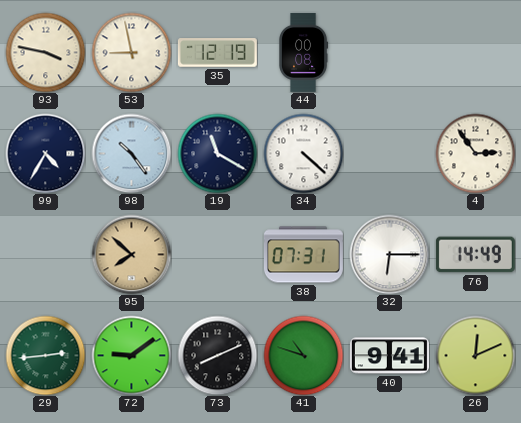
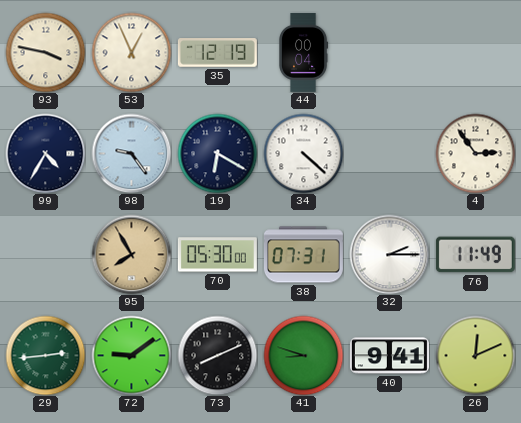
53: 8:58 -> 12:56
44: 00:08 -> 00:04
98: 10:24 -> 9:24
19: 11:20 -> 6:20
95: 7:52 -> 7:55
70: none -> 05:30
32: 6:15 -> 2:15
76: 14:49 -> 11:49
41: 10:48 -> 8:48
